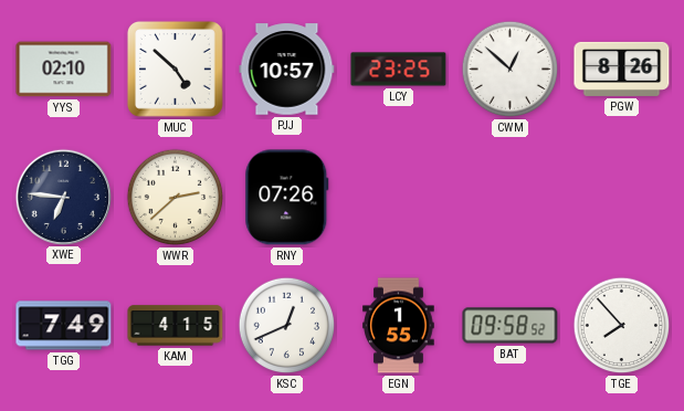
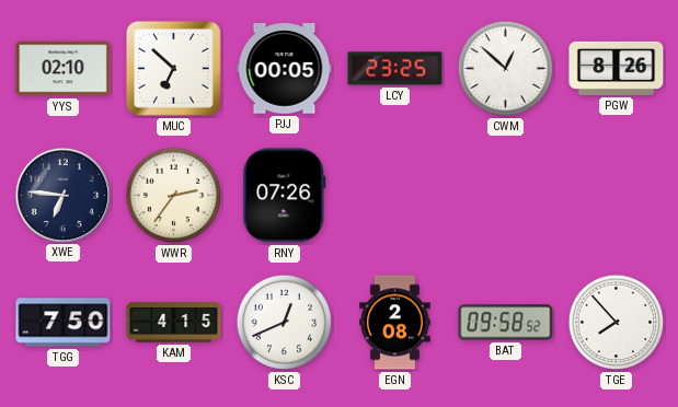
MUC: 4:52 -> 6:52
PJJ: 10:57 -> 00:05
WWR: 2:38 -> 2:36
TGG: 7:49 -> 7:50
EGN: 1:55 -> 2:08
